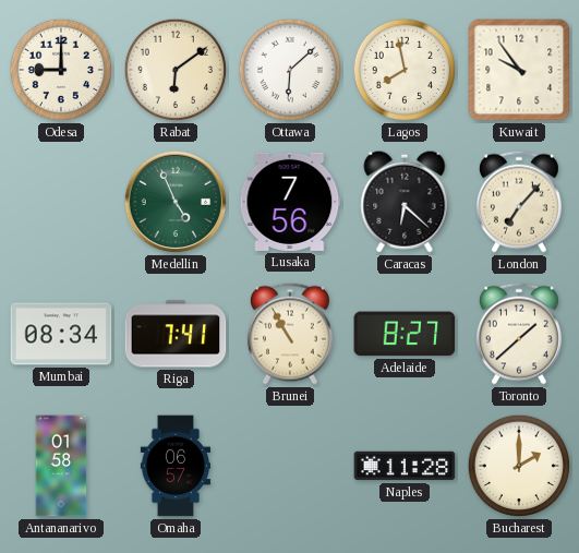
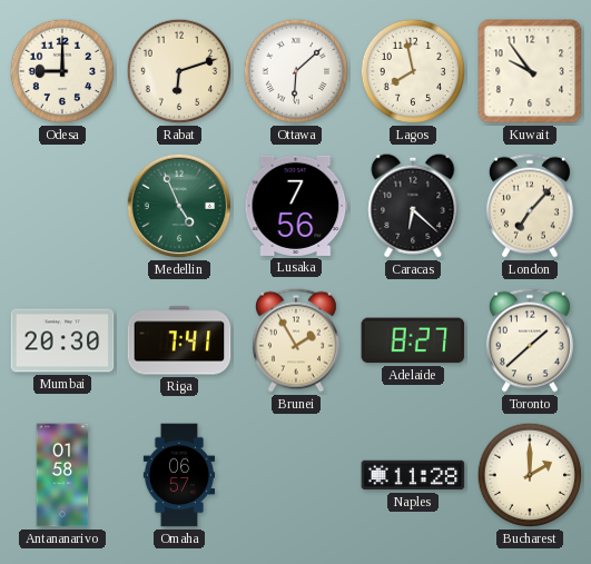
Rabat: 6:09 -> 6:12
Mumbai: 08:34 -> 20:30
Brunei: 10:55 -> 1:55
